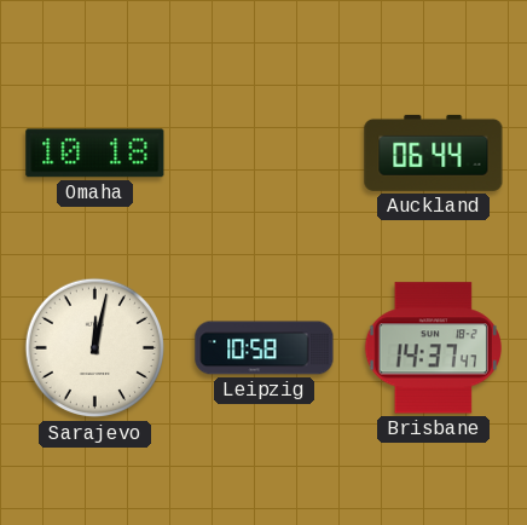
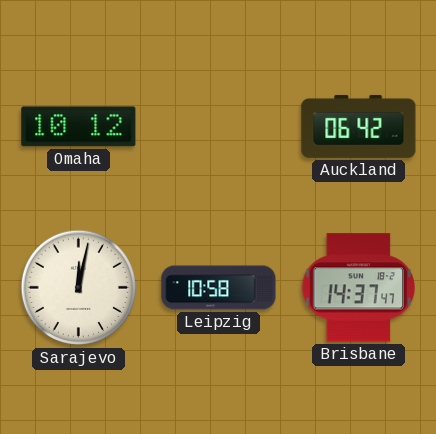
Omaha: 10:18 -> 10:12
Auckland: 06:44 -> 06:42
